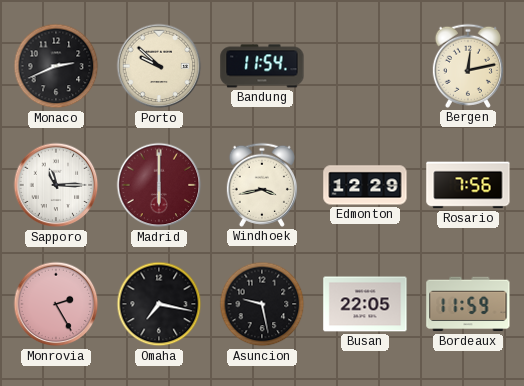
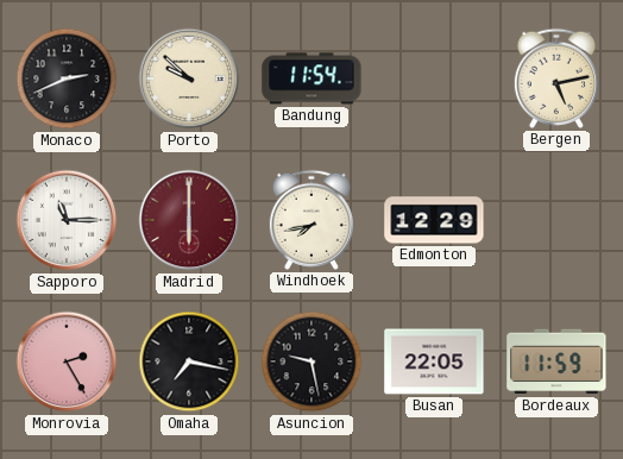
Bergen: 12:13 -> 5:13
Windhoek: 3:43 -> 7:43
Rosario: 7:56 -> none
